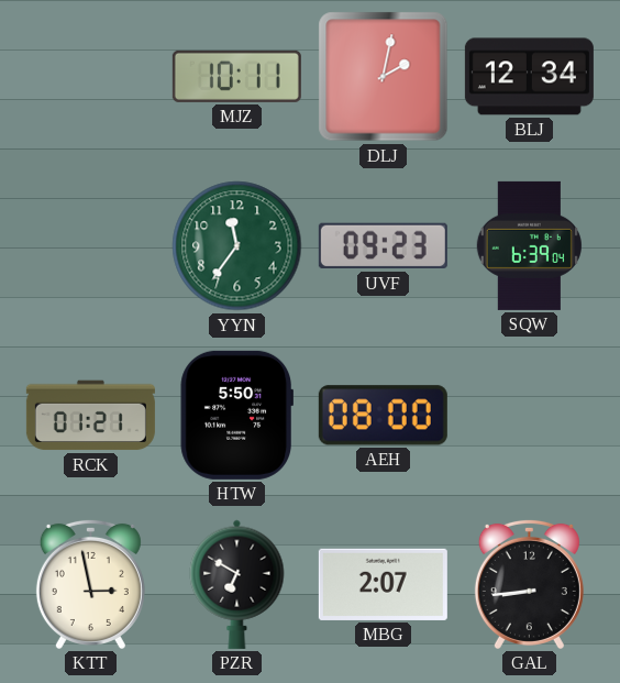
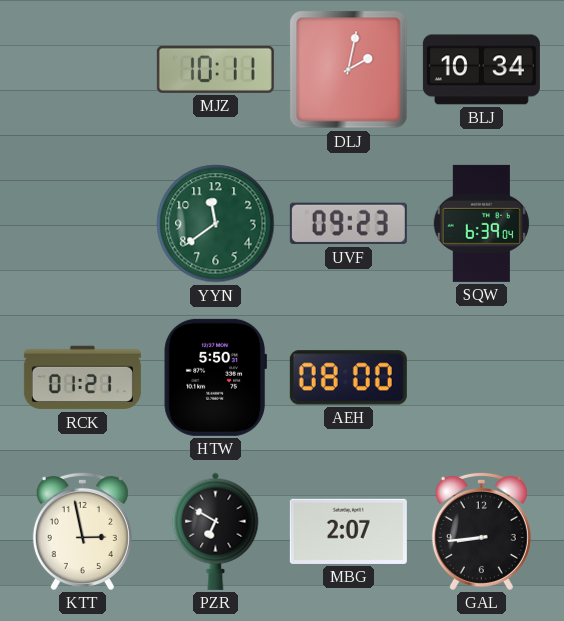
BLJ: 12:34 -> 10:34
YYN: 11:36 -> 11:39
